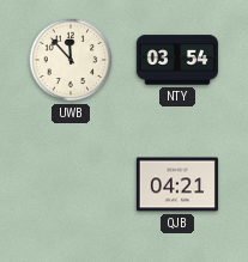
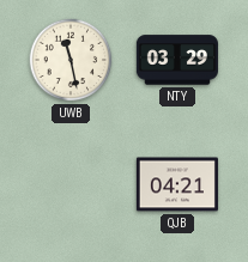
UWB: 11:53 -> 11:28
NTY: 03:54 -> 03:29
